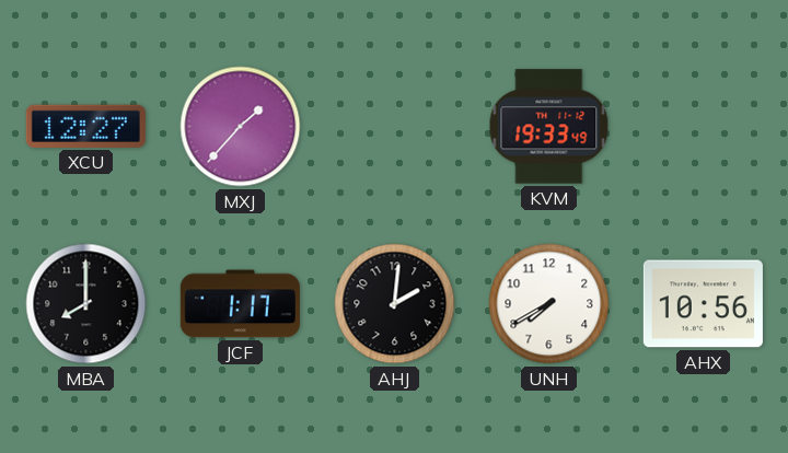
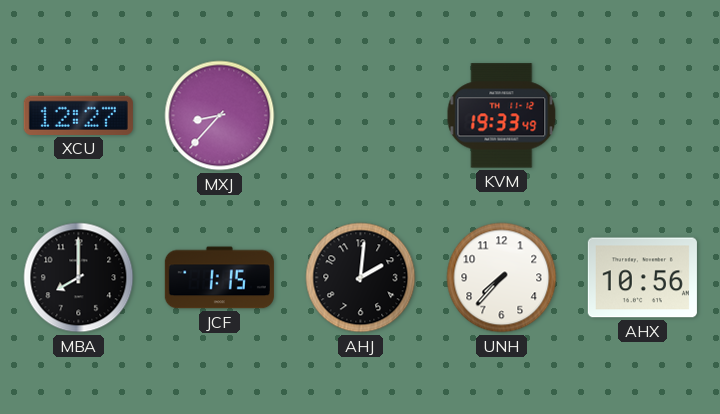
MXJ: 1:37 -> 8:37
JCF: 1:17 -> 1:15
UNH: 7:40 -> 7:37
